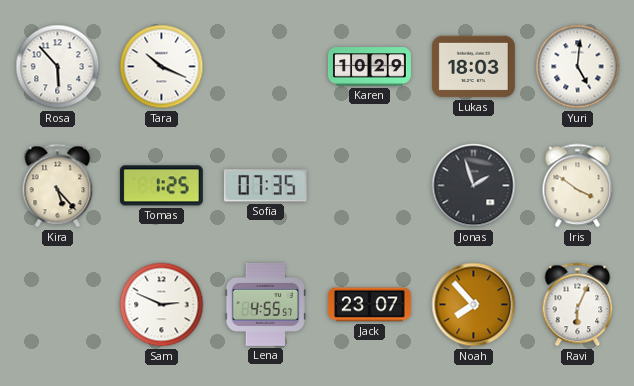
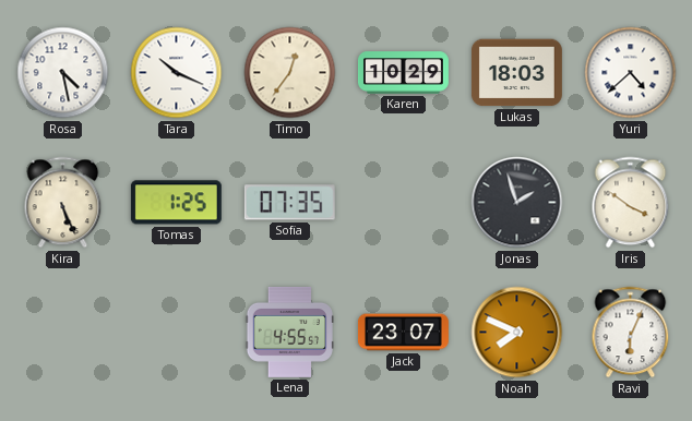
Rosa: 5:53 -> 4:28
Timo: none -> 12:36
Yuri: 5:01 -> 4:38
Kira: 5:23 -> 5:26
Sam: 2:49 -> none
Noah: 7:53 -> 7:49
